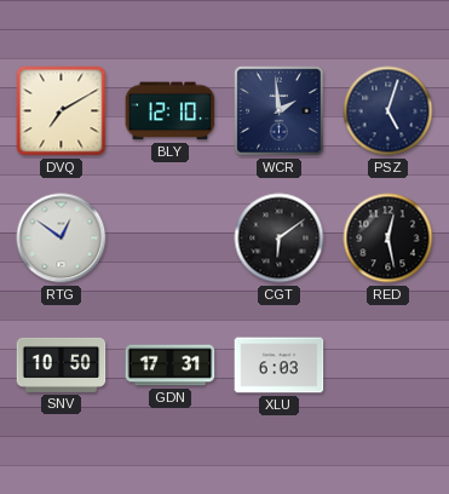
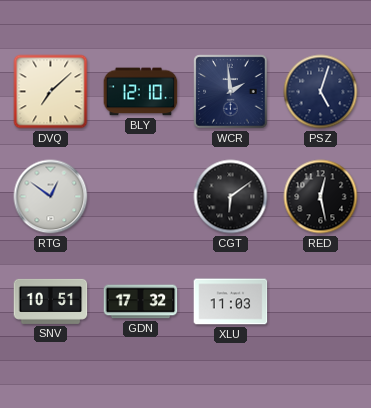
DVQ: 7:10 -> 7:08
SNV: 10:50 -> 10:51
GDN: 17:31 -> 17:32
XLU: 6:03 -> 11:03
